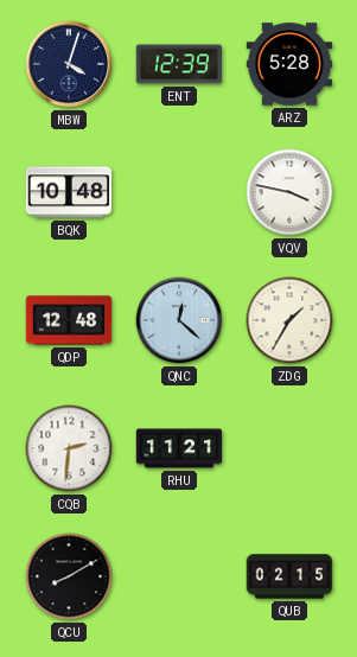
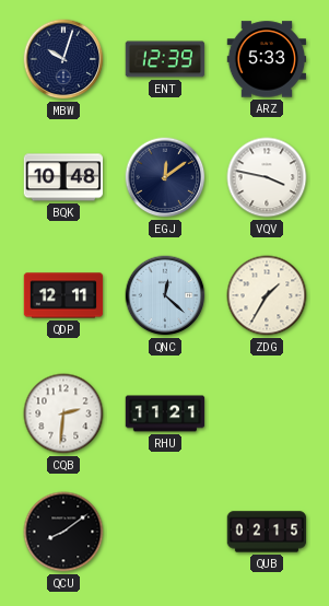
MBW: 4:03 -> 10:03
ARZ: 5:28 -> 5:33
EGJ: none -> 12:09
QDP: 12:48 -> 12:11
QCU: 8:10 -> 8:09
